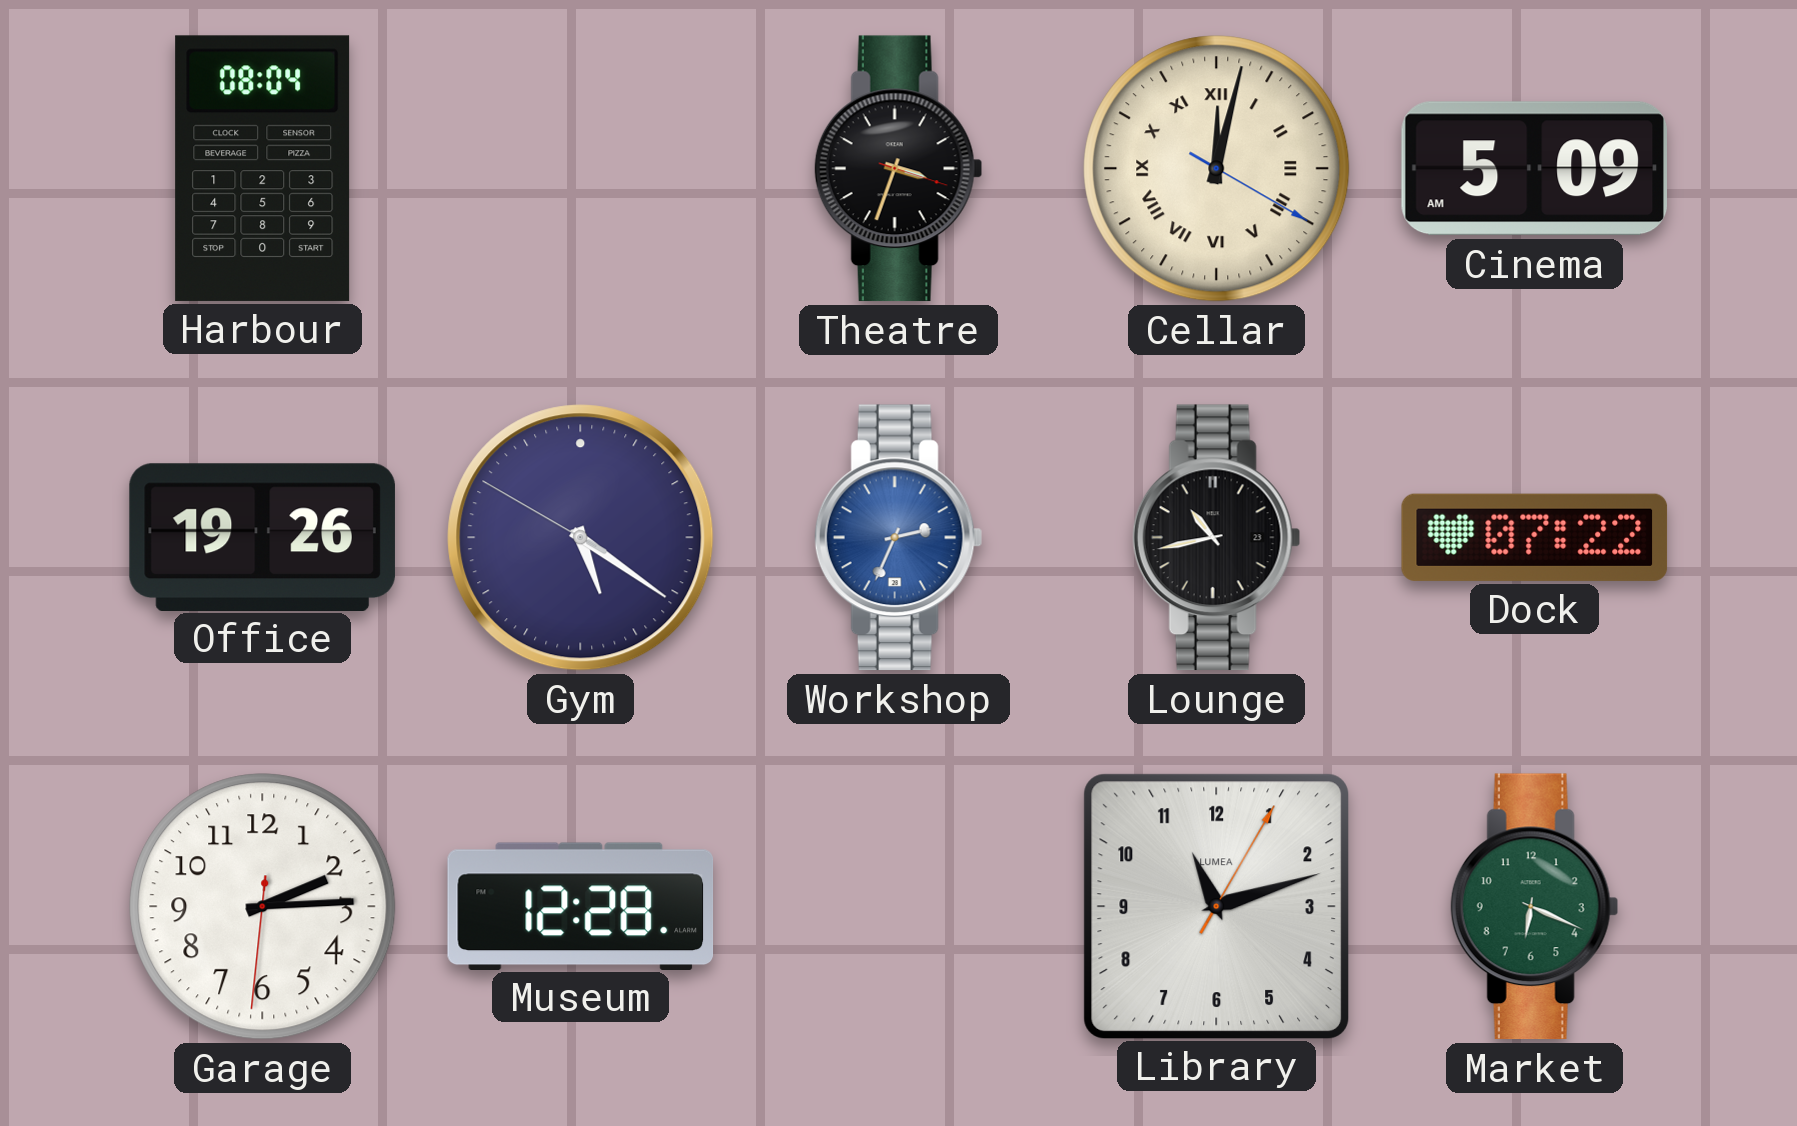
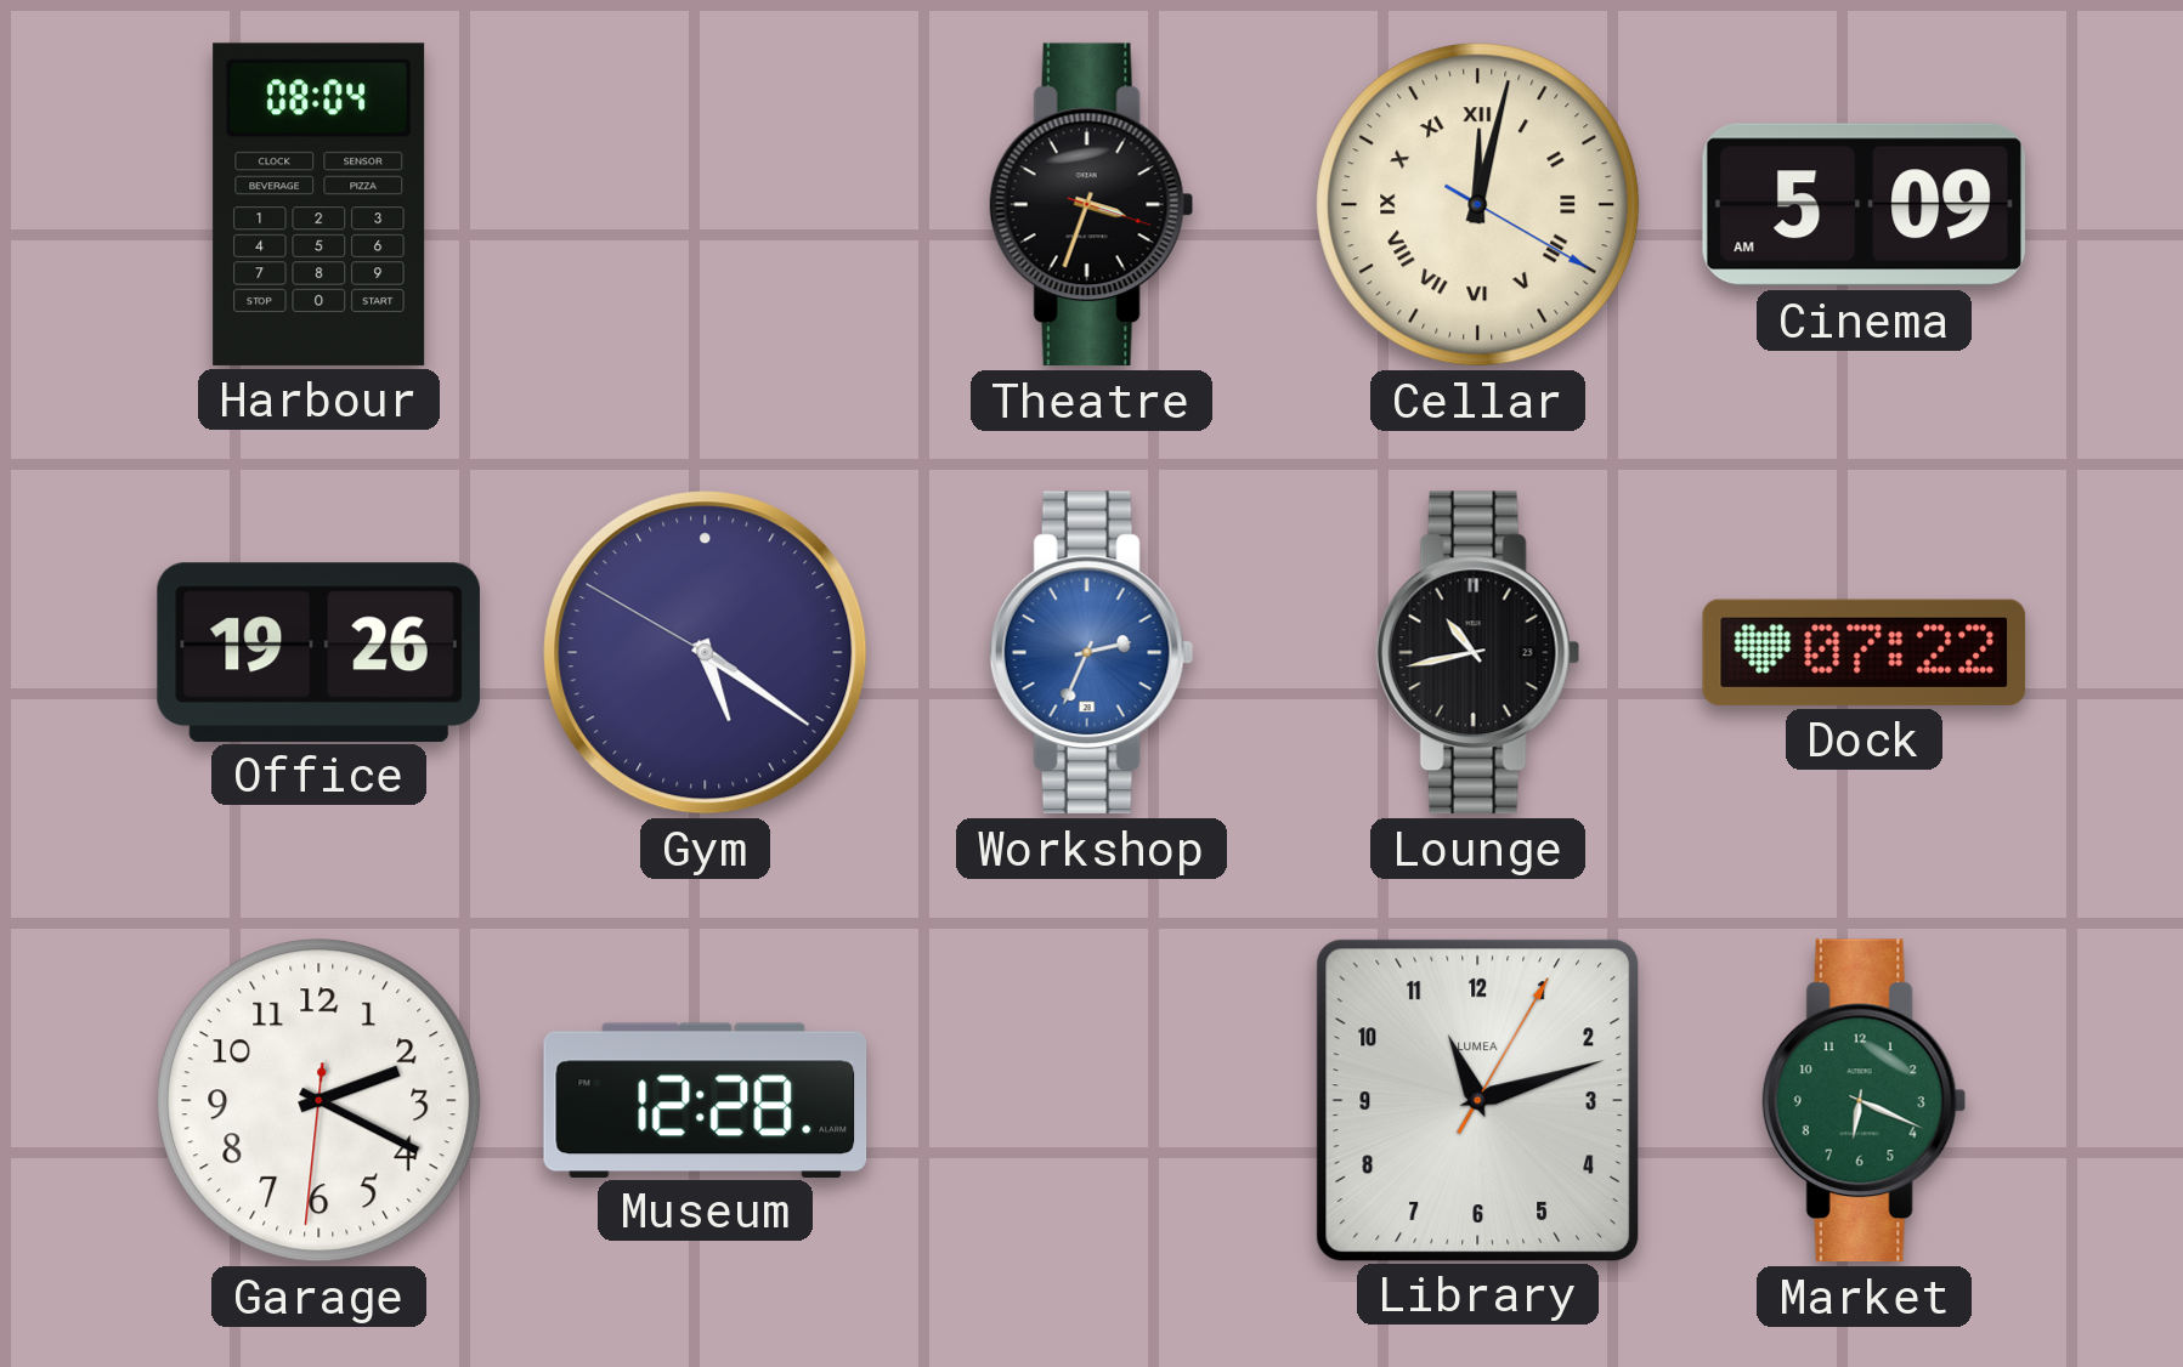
Garage: 2:14 -> 2:19
